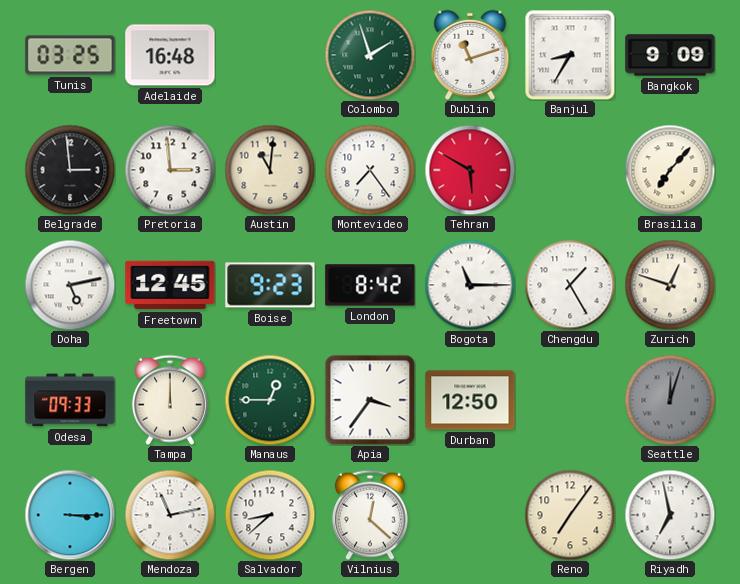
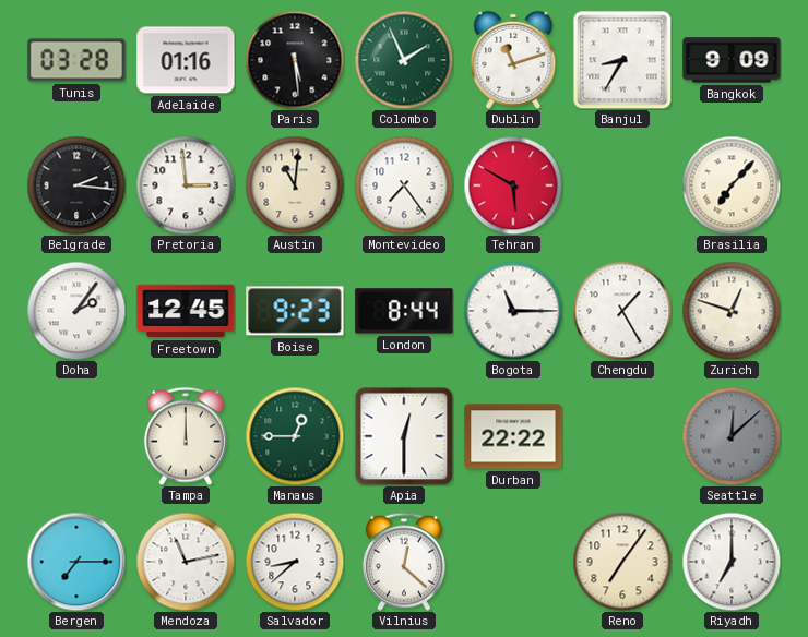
Tunis: 03:25 -> 03:28
Adelaide: 16:48 -> 01:16
Paris: none -> 5:29
Colombo: 1:57 -> 1:56
Belgrade: 2:59 -> 2:16
Doha: 5:13 -> 2:06
London: 8:42 -> 8:44
Odesa: 09:33 -> none
Apia: 3:36 -> 12:30
Durban: 12:50 -> 22:22
Seattle: 12:03 -> 12:08
Bergen: 3:15 -> 7:15
Riyadh: 6:58 -> 7:00
